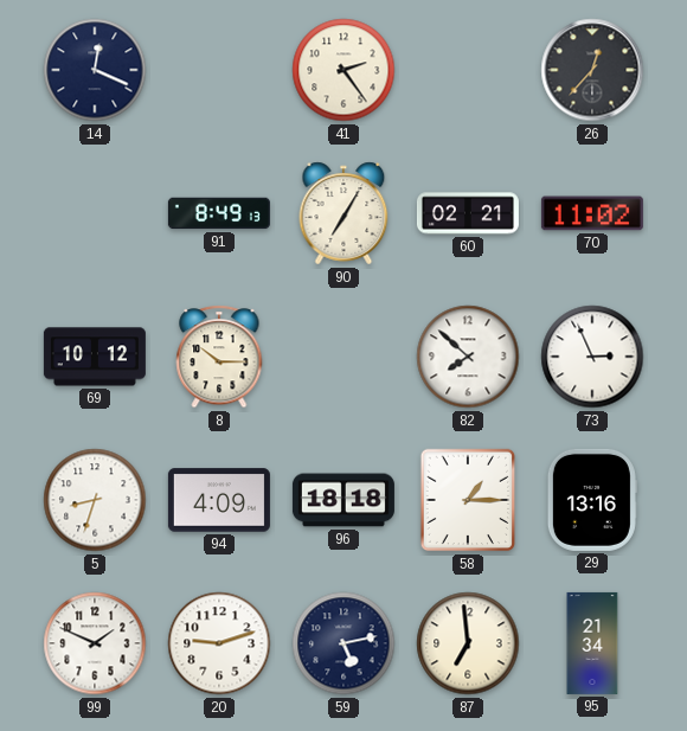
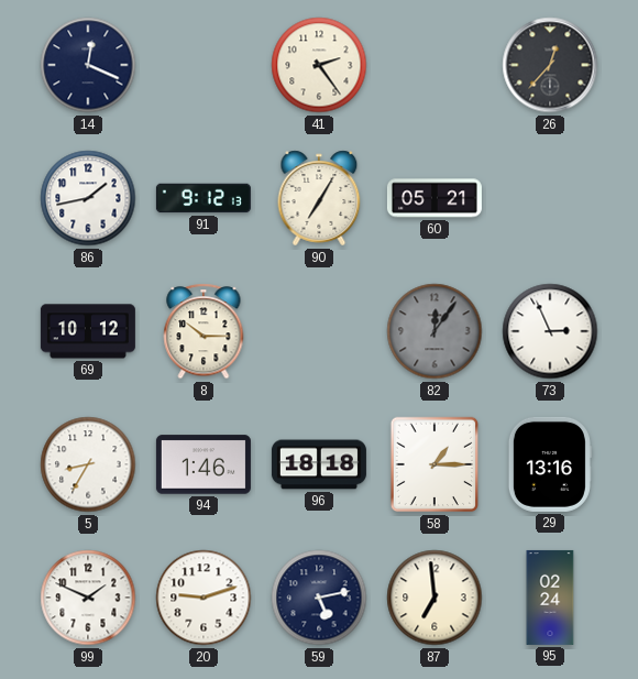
86: none -> 1:43
91: 8:49 -> 9:12
60: 02:21 -> 05:21
70: 11:02 -> none
82: 7:52 -> 12:06
82 dial: white -> grey
5: 8:33 -> 8:35
94: 4:09 -> 1:46
95: 21:34 -> 02:24
